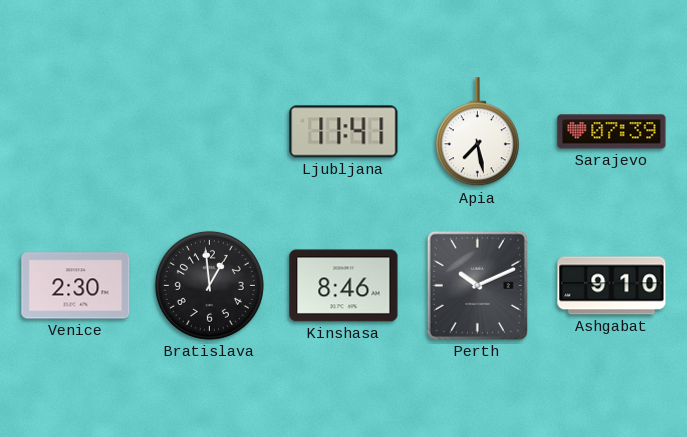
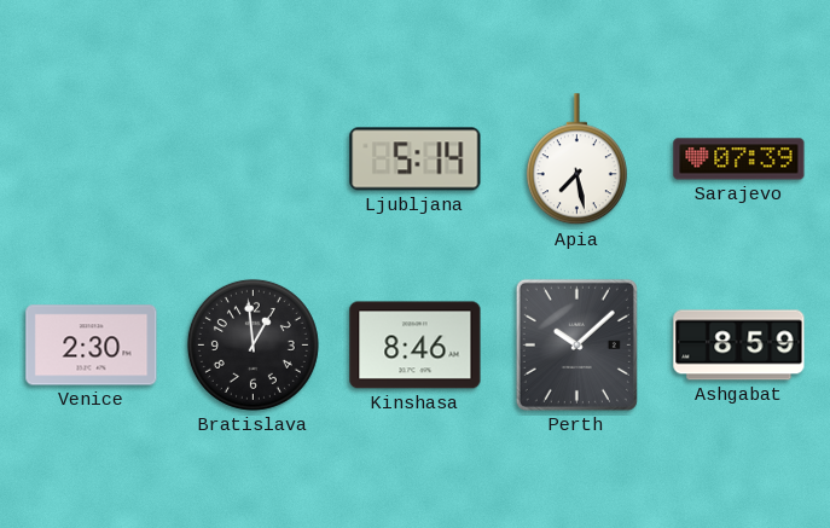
Ljubljana: 11:41 -> 5:14
Perth: 10:11 -> 10:08
Ashgabat: 9:10 -> 8:59
